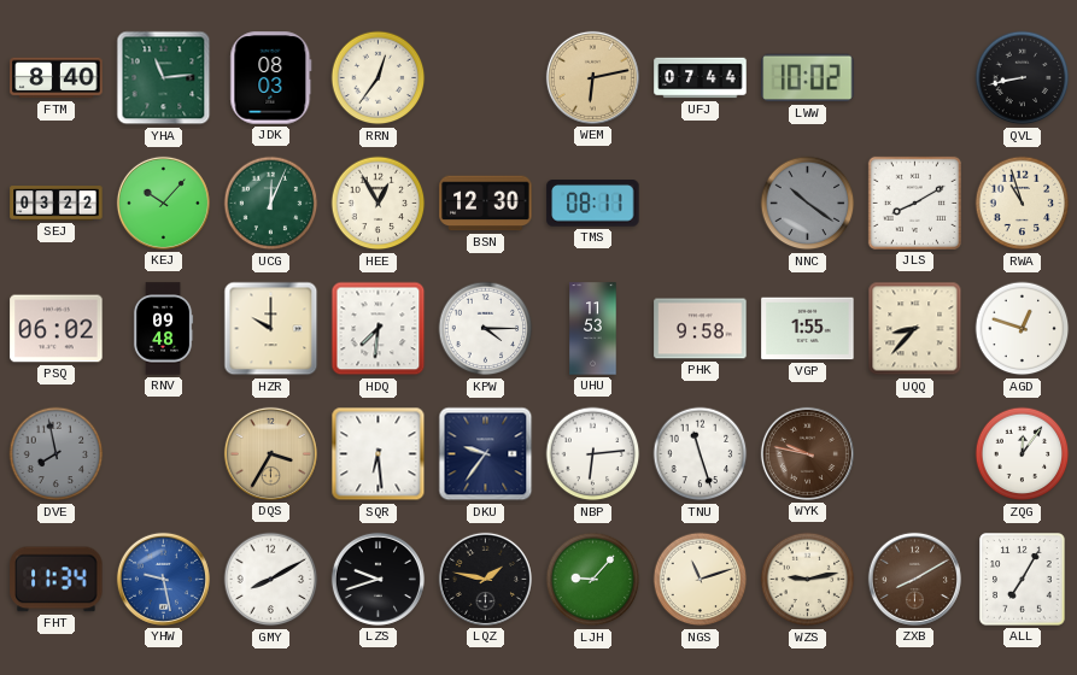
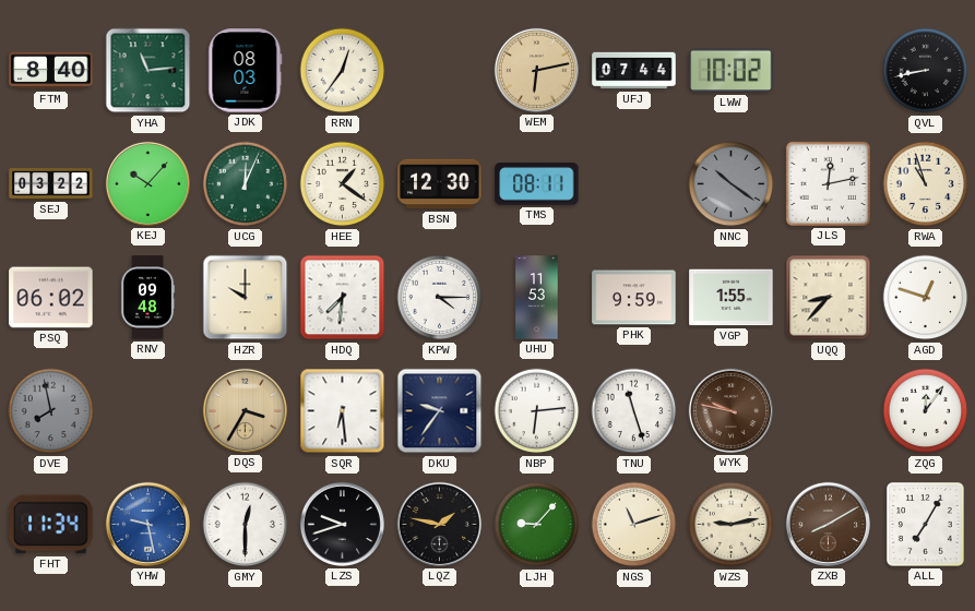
HEE: 12:55 -> 1:21
JLS: 8:10 -> 12:13
PHK: 9:58 -> 9:59
GMY: 8:10 -> 12:30
